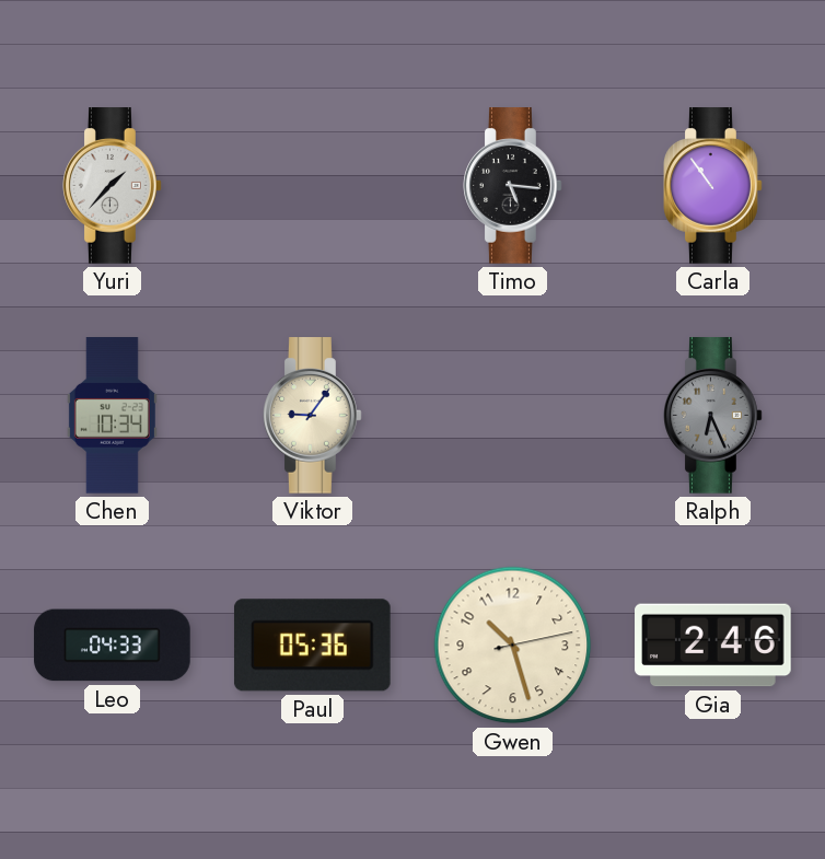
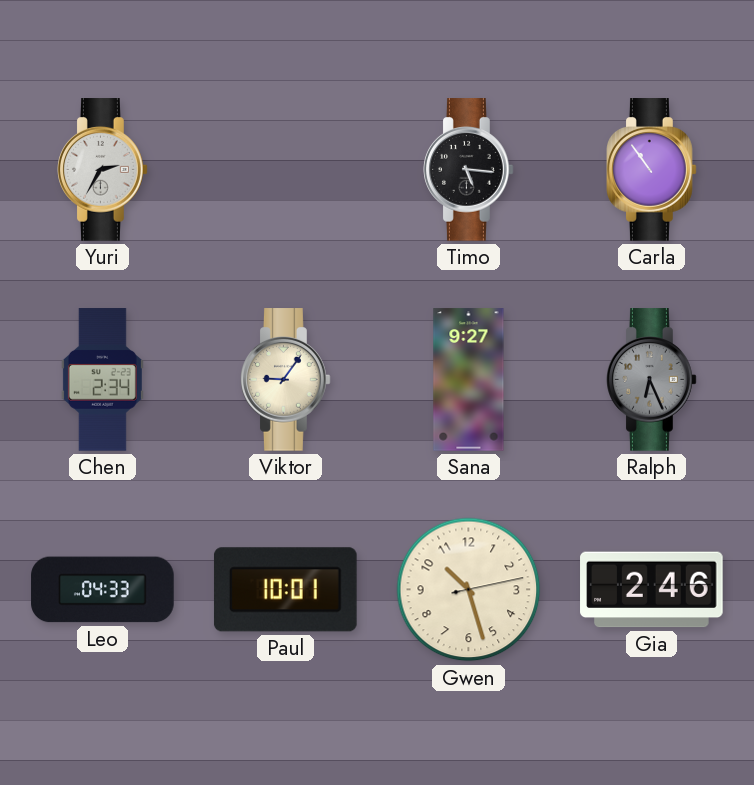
Yuri: 1:37 -> 2:35
Chen: 10:34 -> 2:34
Sana: none -> 9:27
Paul: 05:36 -> 10:01
